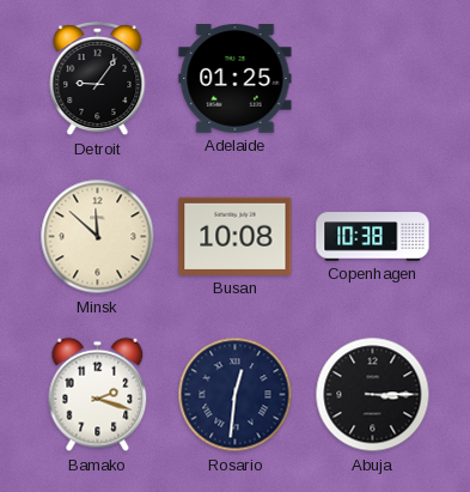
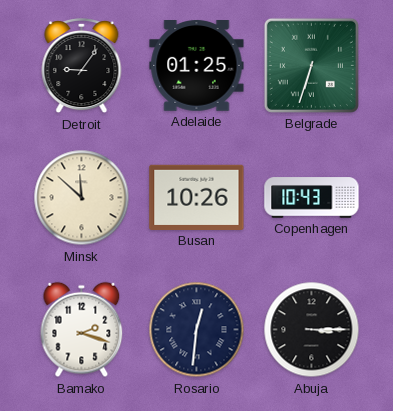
Belgrade: none -> 6:33
Busan: 10:08 -> 10:26
Copenhagen: 10:38 -> 10:43
